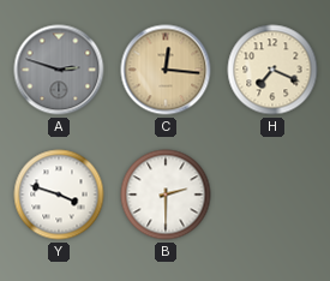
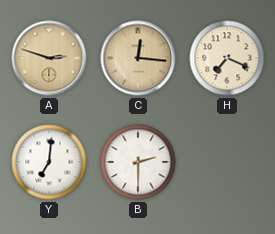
A dial: grey -> champagne
Y: 3:48 -> 7:01
